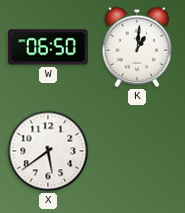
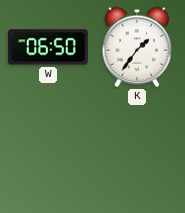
K: 1:01 -> 1:36
X: 5:39 -> none
